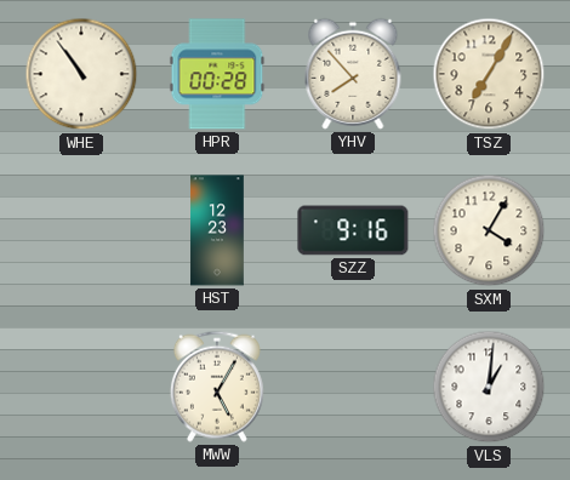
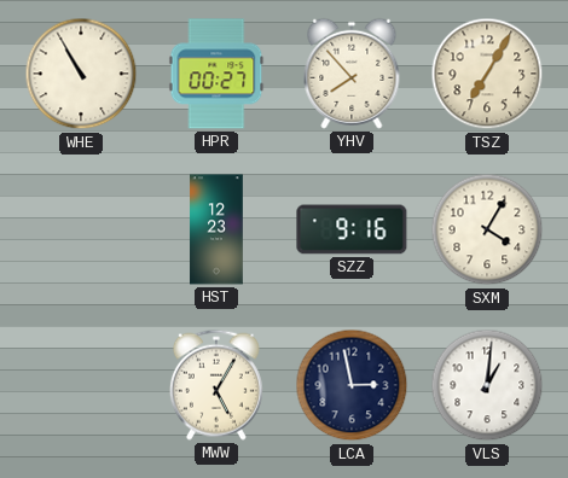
WHE: 10:54 -> 10:55
HPR: 00:28 -> 00:27
LCA: none -> 2:58
